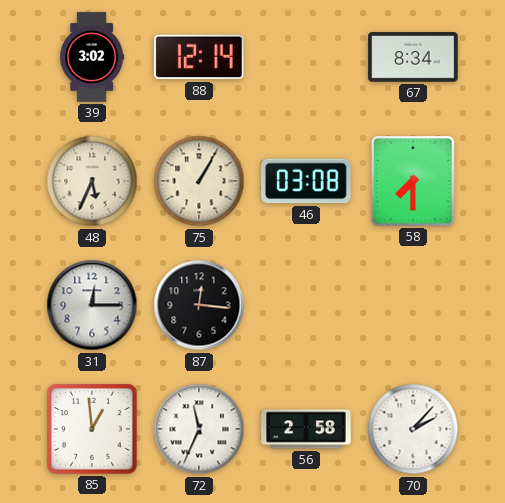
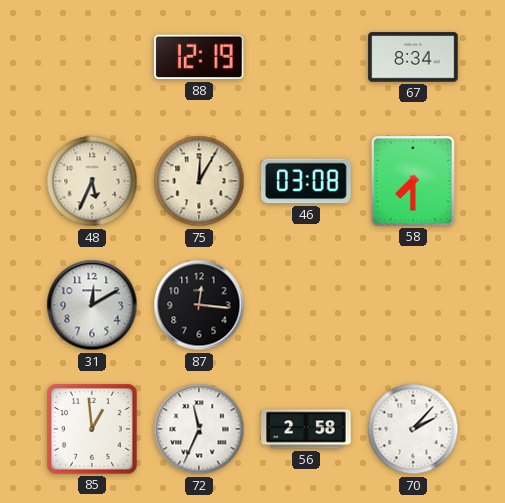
39: 3:02 -> none
88: 12:14 -> 12:19
75: 1:05 -> 12:05
31: 12:15 -> 12:10
